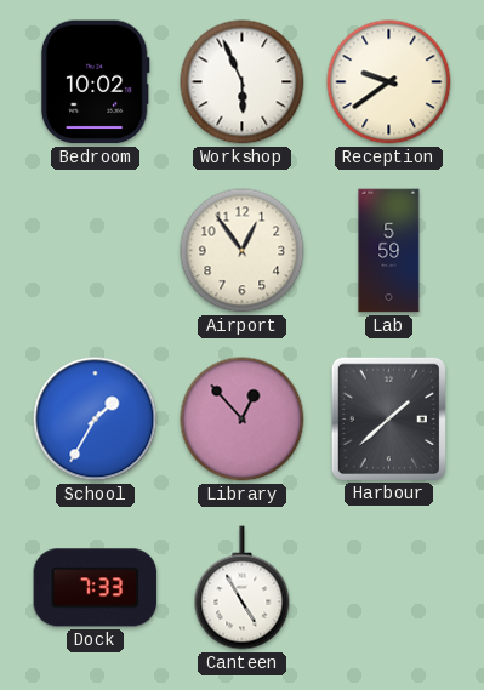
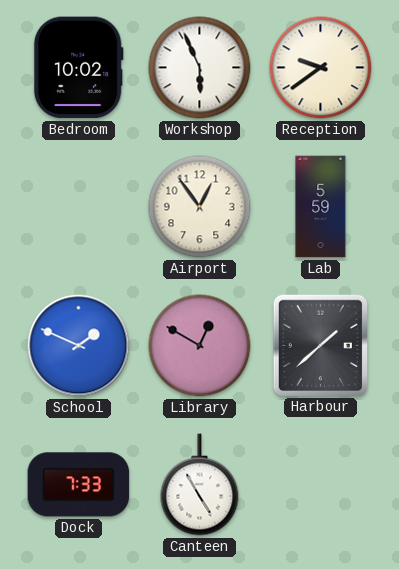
School: 1:35 -> 1:49
Library: 12:53 -> 12:50
